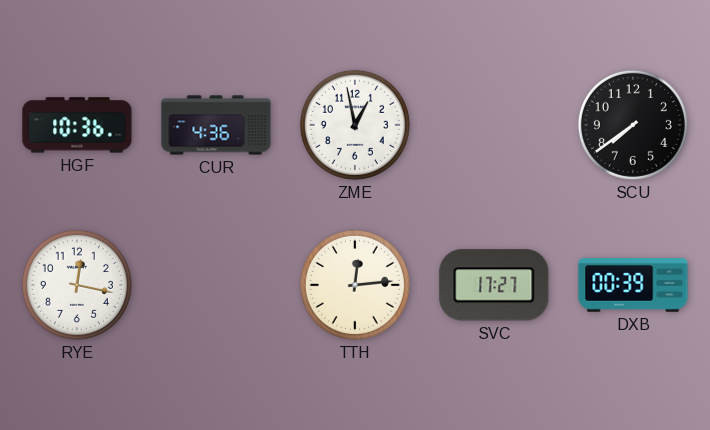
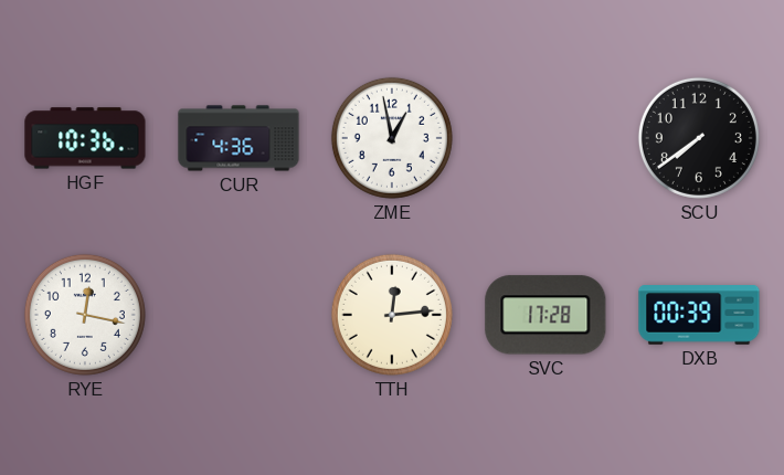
SVC: 17:27 -> 17:28
